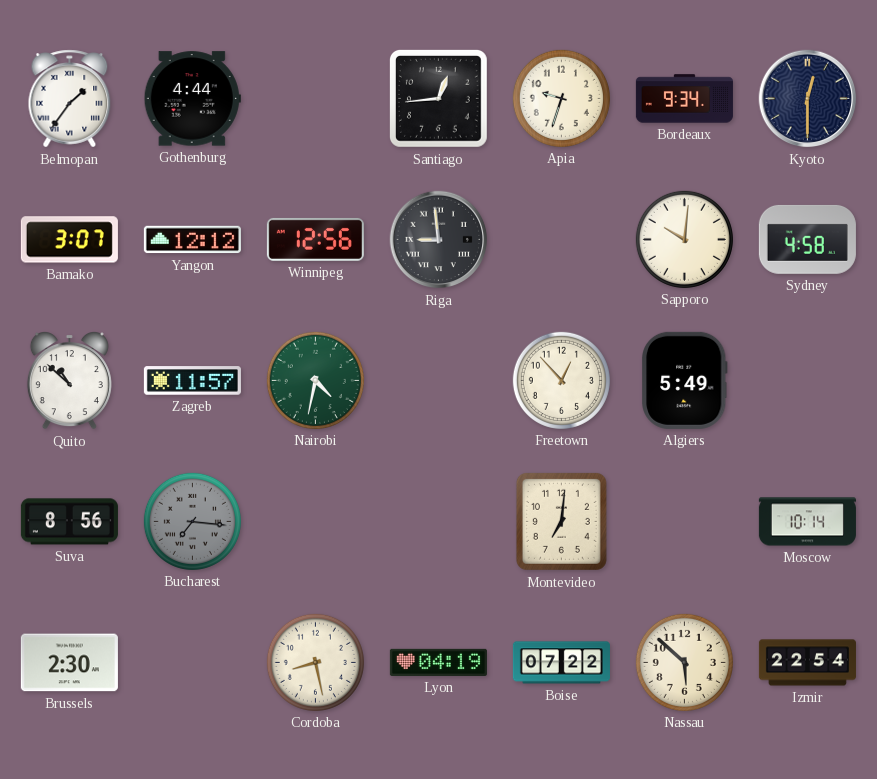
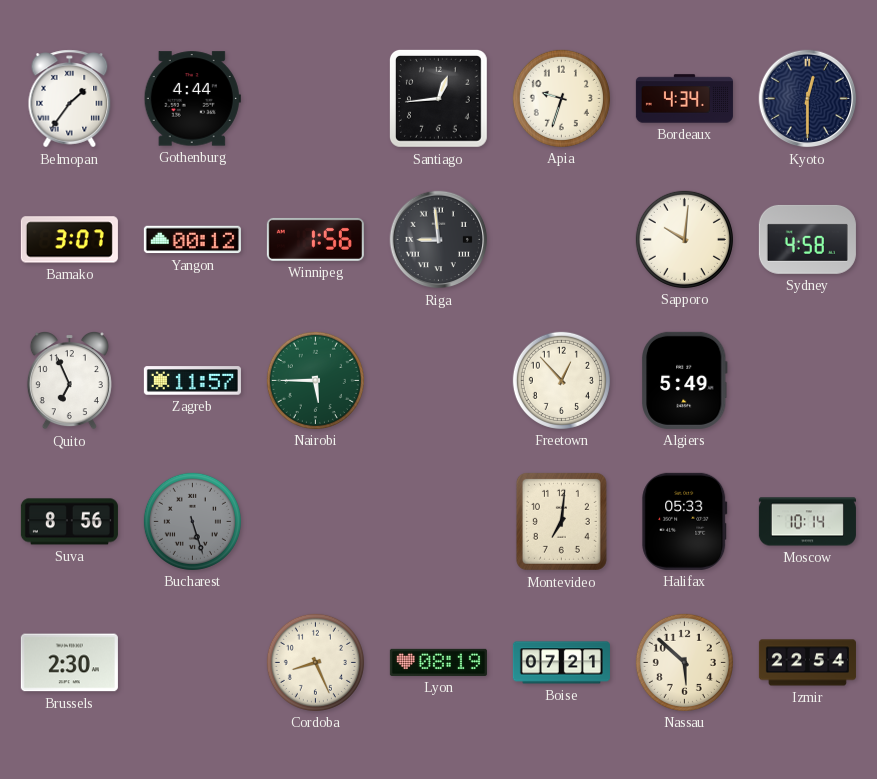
Bordeaux: 9:34 -> 4:34
Yangon: 12:12 -> 00:12
Winnipeg: 12:56 -> 1:56
Quito: 10:52 -> 6:56
Nairobi: 4:32 -> 5:45
Bucharest: 7:16 -> 5:27
Halifax: none -> 05:33
Cordoba: 8:28 -> 8:26
Lyon: 04:19 -> 08:19
Boise: 07:22 -> 07:21
